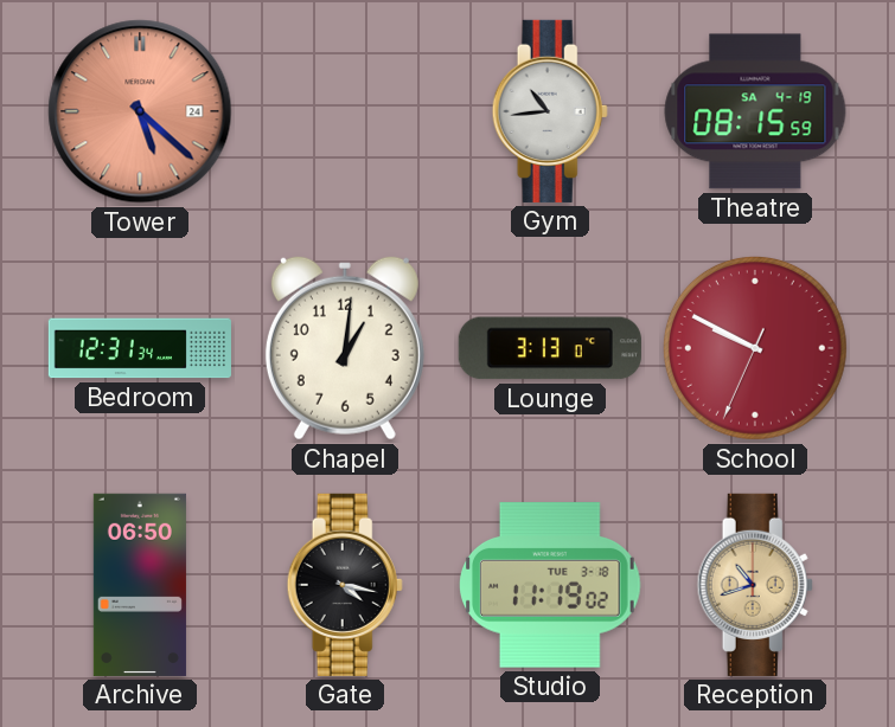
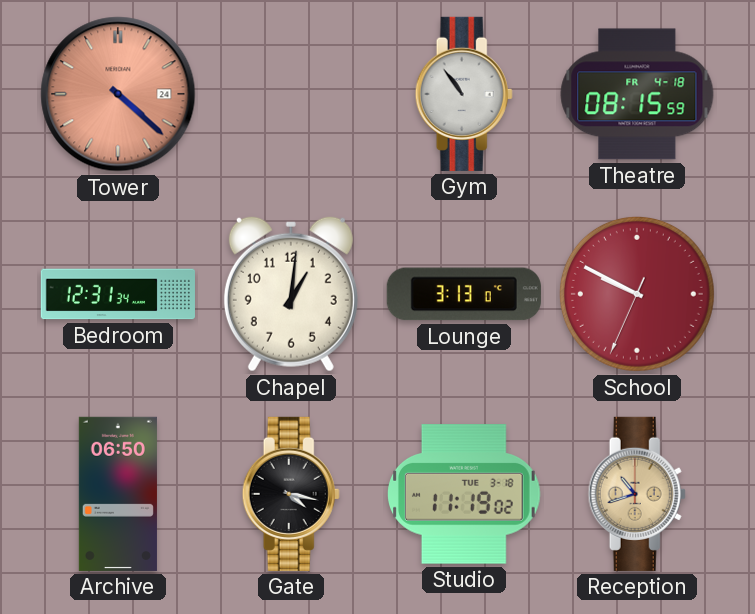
Tower: 5:22 -> 4:22
Gym: 10:44 -> 10:54
Theatre date: SA 4-19 -> FR 4-18
